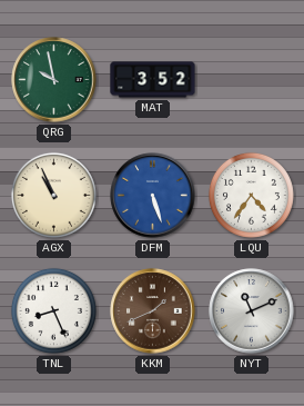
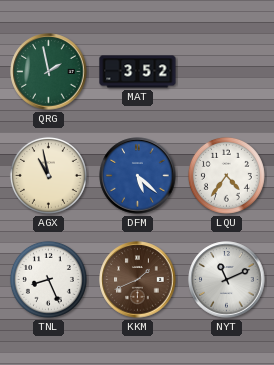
QRG: 9:58 -> 1:58
AGX: 10:56 -> 10:58
DFM: 5:27 -> 5:22
